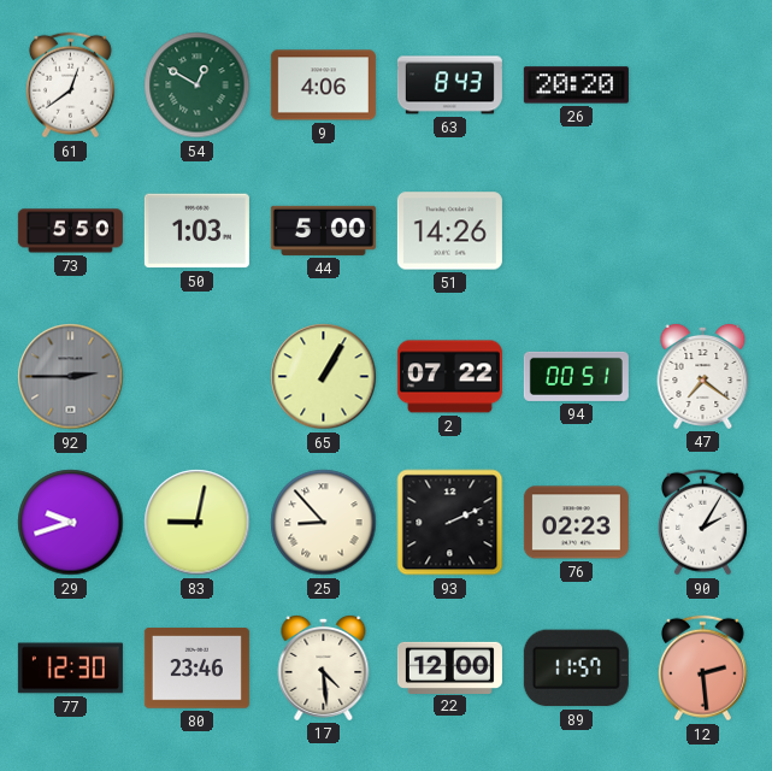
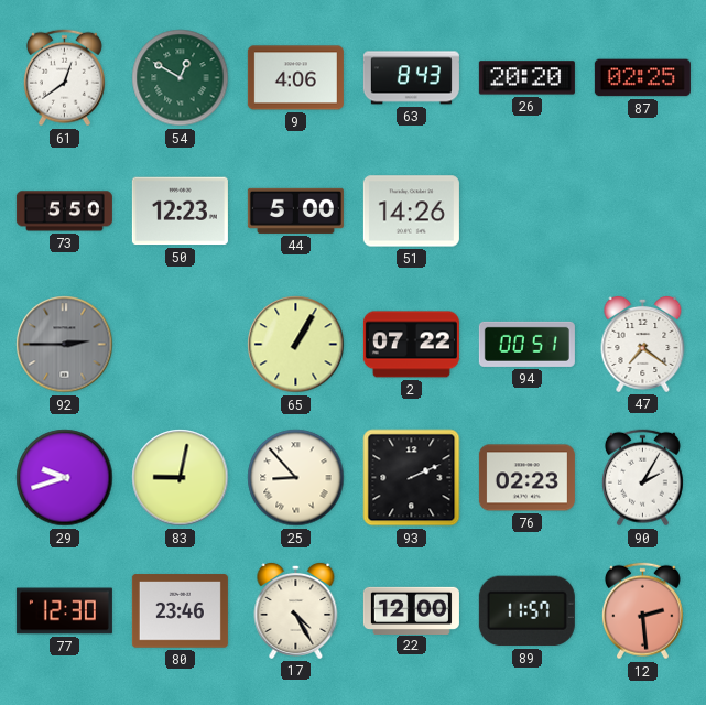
87: none -> 02:25
50: 1:03 -> 12:23
17: 4:29 -> 4:25
